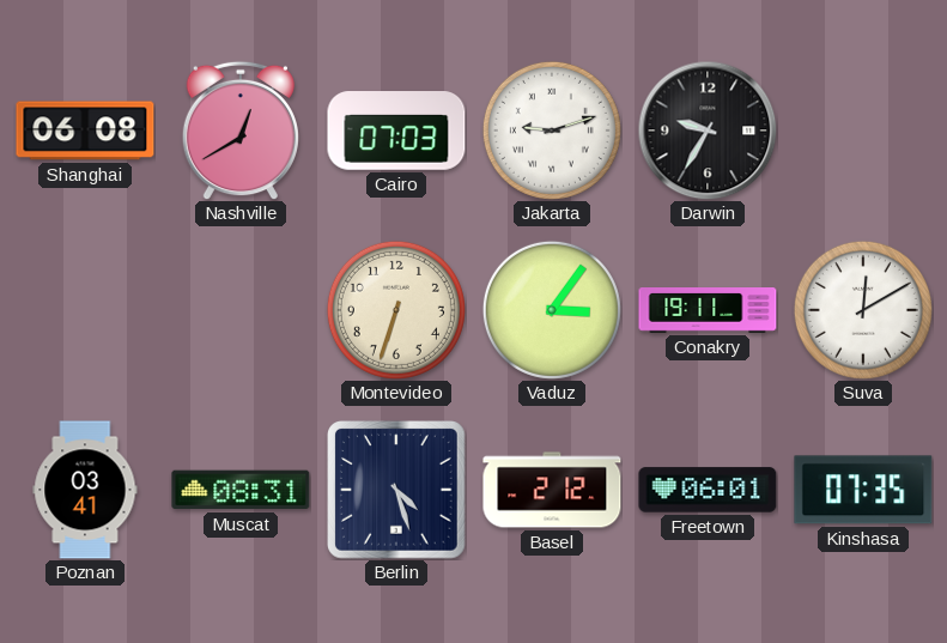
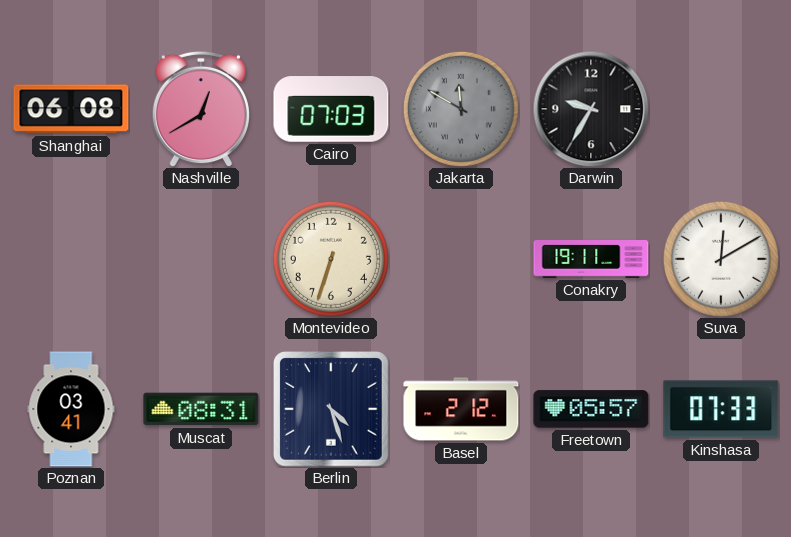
Jakarta: 9:12 -> 11:50
Jakarta dial: white -> grey
Vaduz: 3:06 -> none
Freetown: 06:01 -> 05:57
Kinshasa: 07:35 -> 07:33
